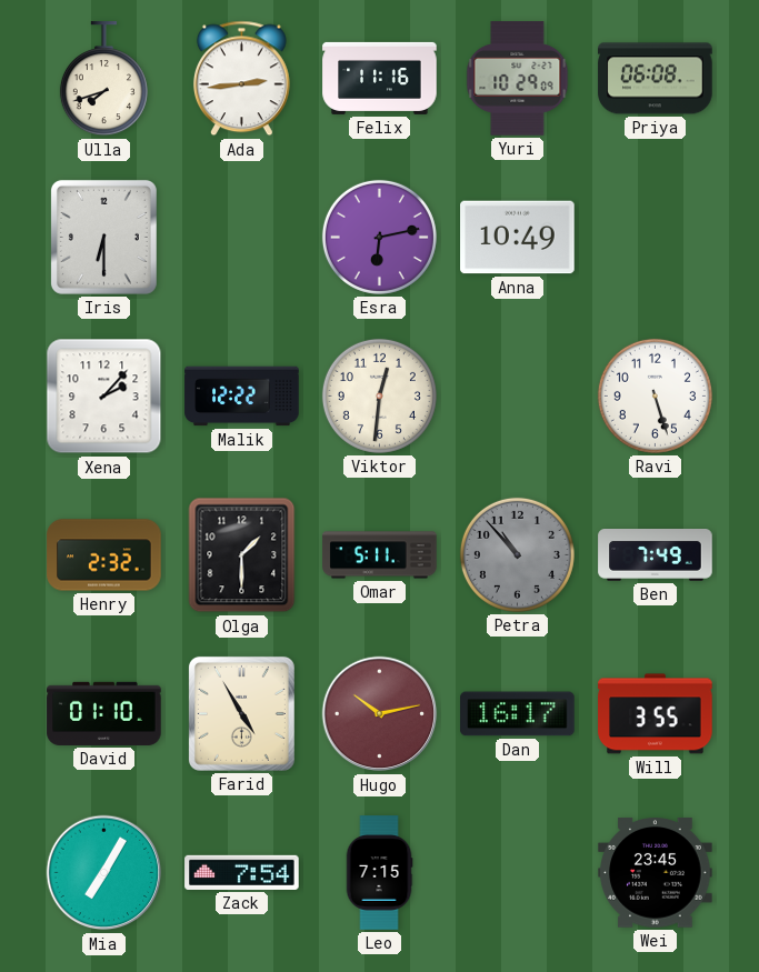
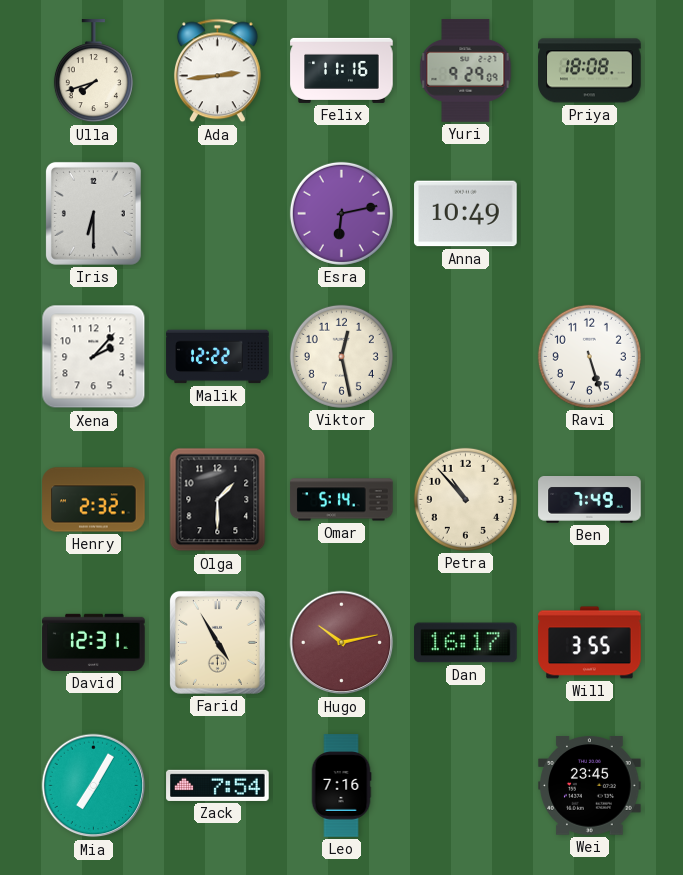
Yuri: 10:29 -> 9:29
Priya: 06:08 -> 18:08
Viktor: 12:31 -> 12:28
Omar: 5:11 -> 5:14
Petra dial: grey -> cream
David: 01:10 -> 12:31
Leo: 7:15 -> 7:16
